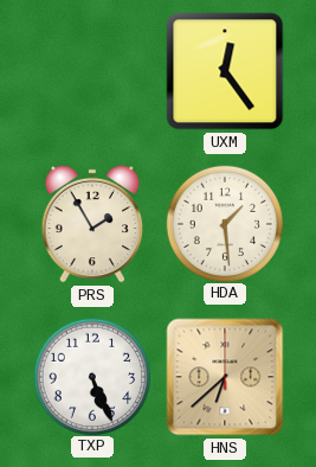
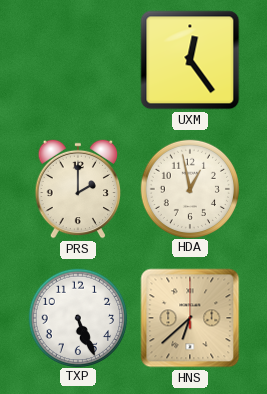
PRS: 1:55 -> 2:00
HDA: 1:29 -> 12:58
